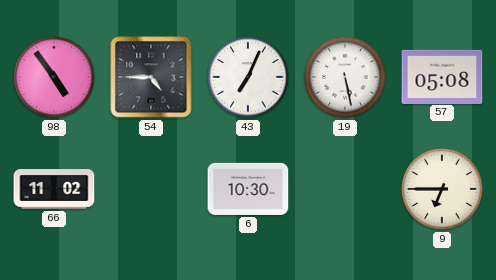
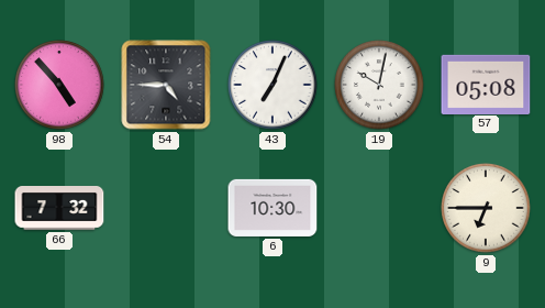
98: 4:54 -> 4:53
19: 5:28 -> 10:02
66: 11:02 -> 7:32
